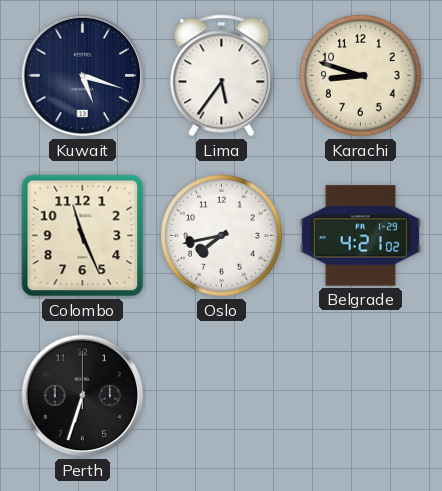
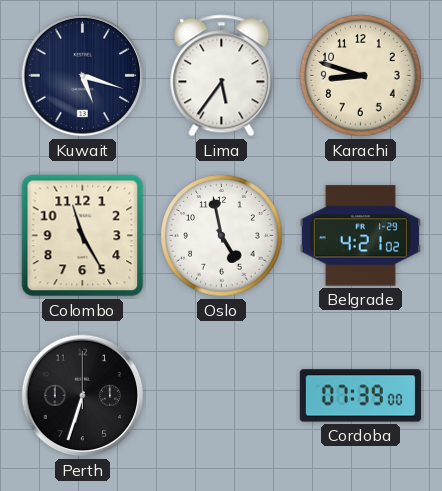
Colombo: 11:26 -> 11:25
Oslo: 7:43 -> 4:58
Cordoba: none -> 07:39
